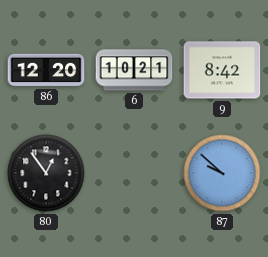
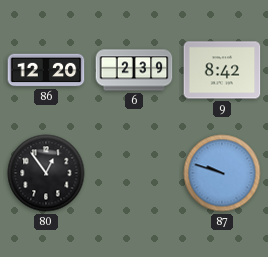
6: 10:21 -> 2:39
87: 9:52 -> 9:48
